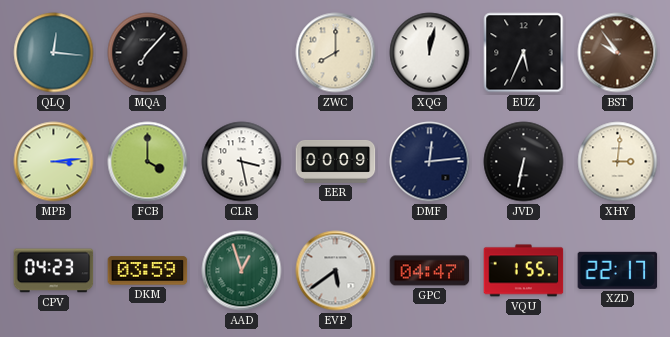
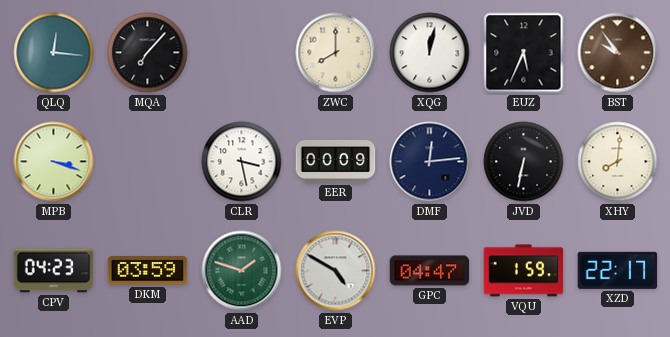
MPB: 3:14 -> 3:18
FCB: 4:00 -> none
XHY: 3:01 -> 8:01
AAD: 12:57 -> 1:48
EVP: 5:39 -> 4:50
VQU: 1:55 -> 1:59
